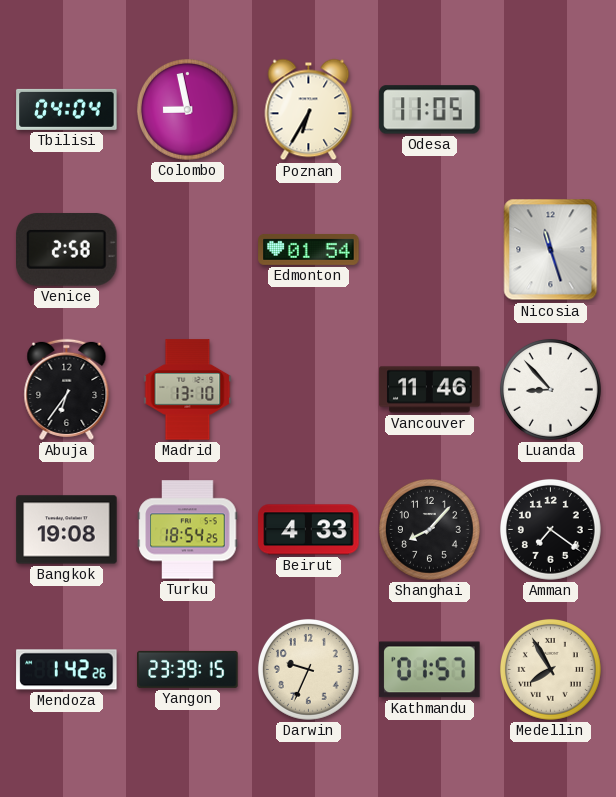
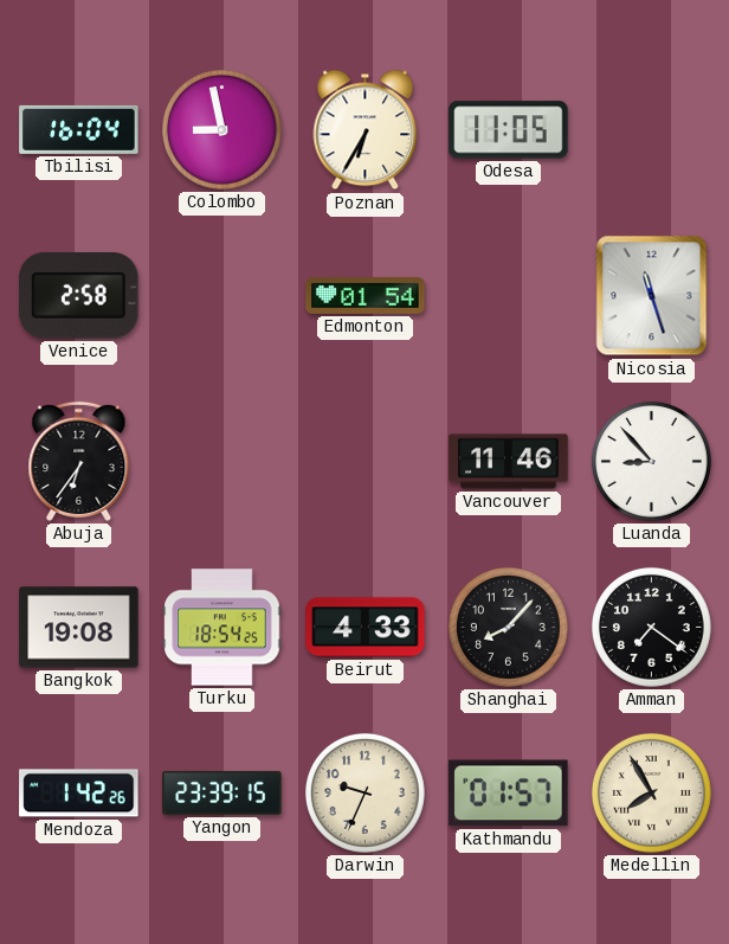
Tbilisi: 04:04 -> 16:04
Madrid: 13:10 -> none
